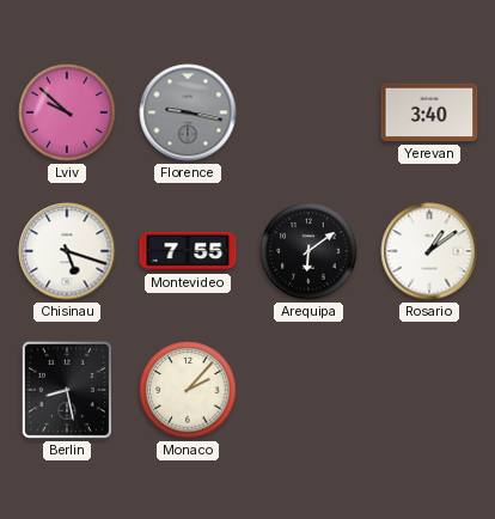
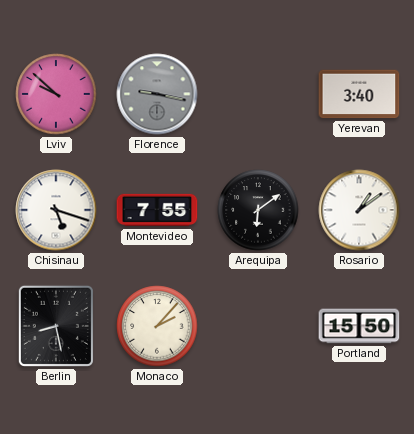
Portland: none -> 15:50
